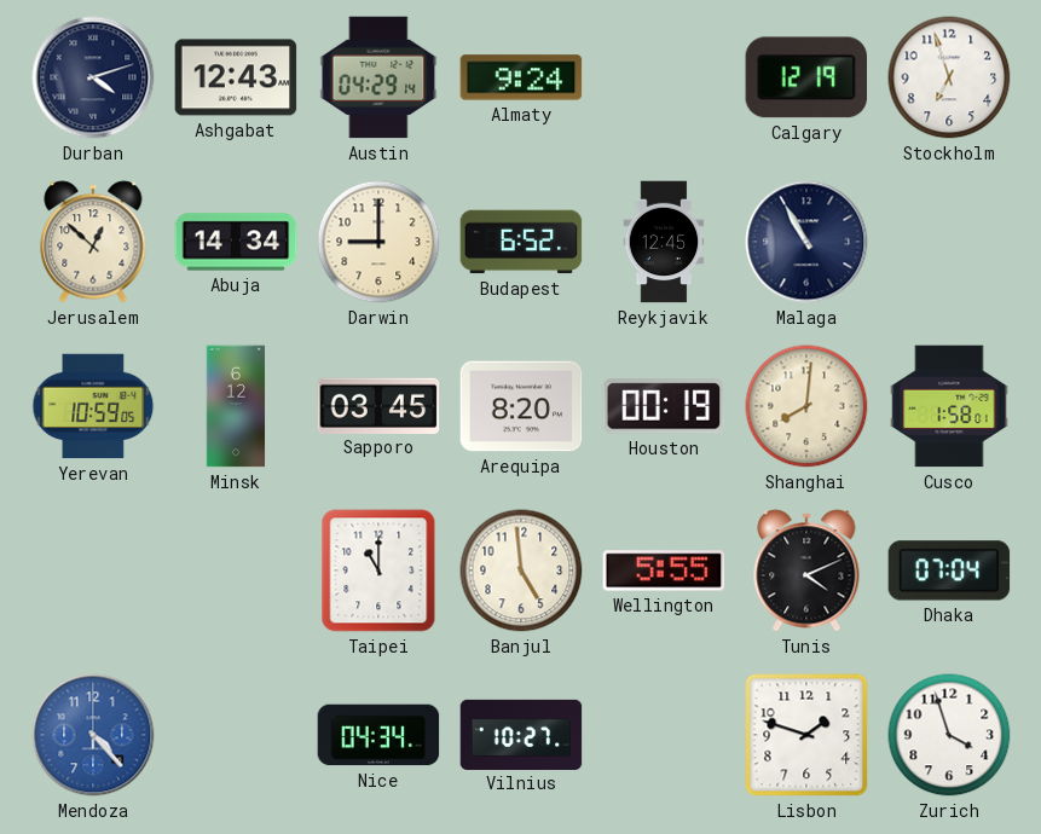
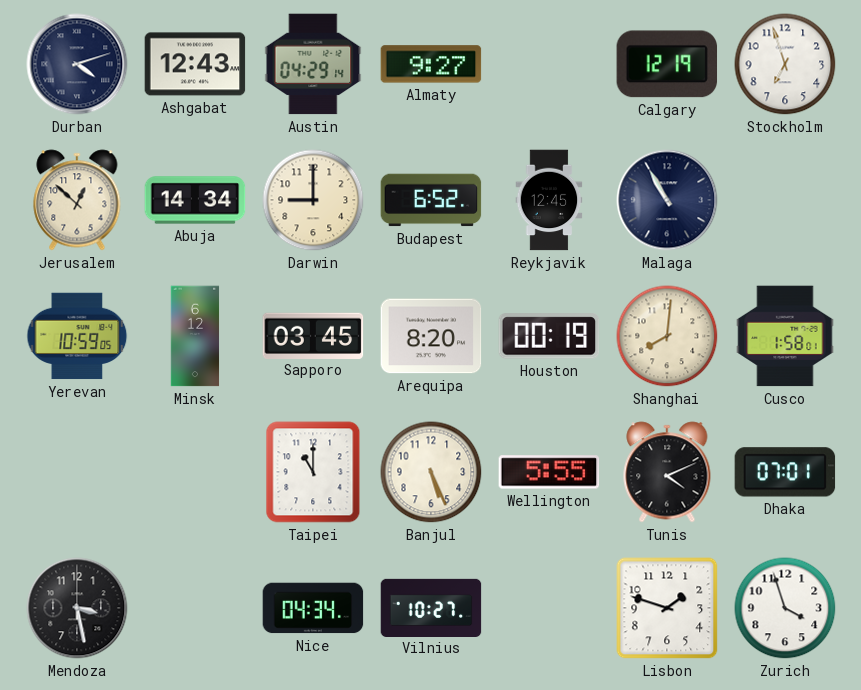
Almaty: 9:24 -> 9:27
Banjul: 4:59 -> 5:26
Dhaka: 07:04 -> 07:01
Mendoza: 4:23 -> 3:28
Mendoza dial: blue -> black
